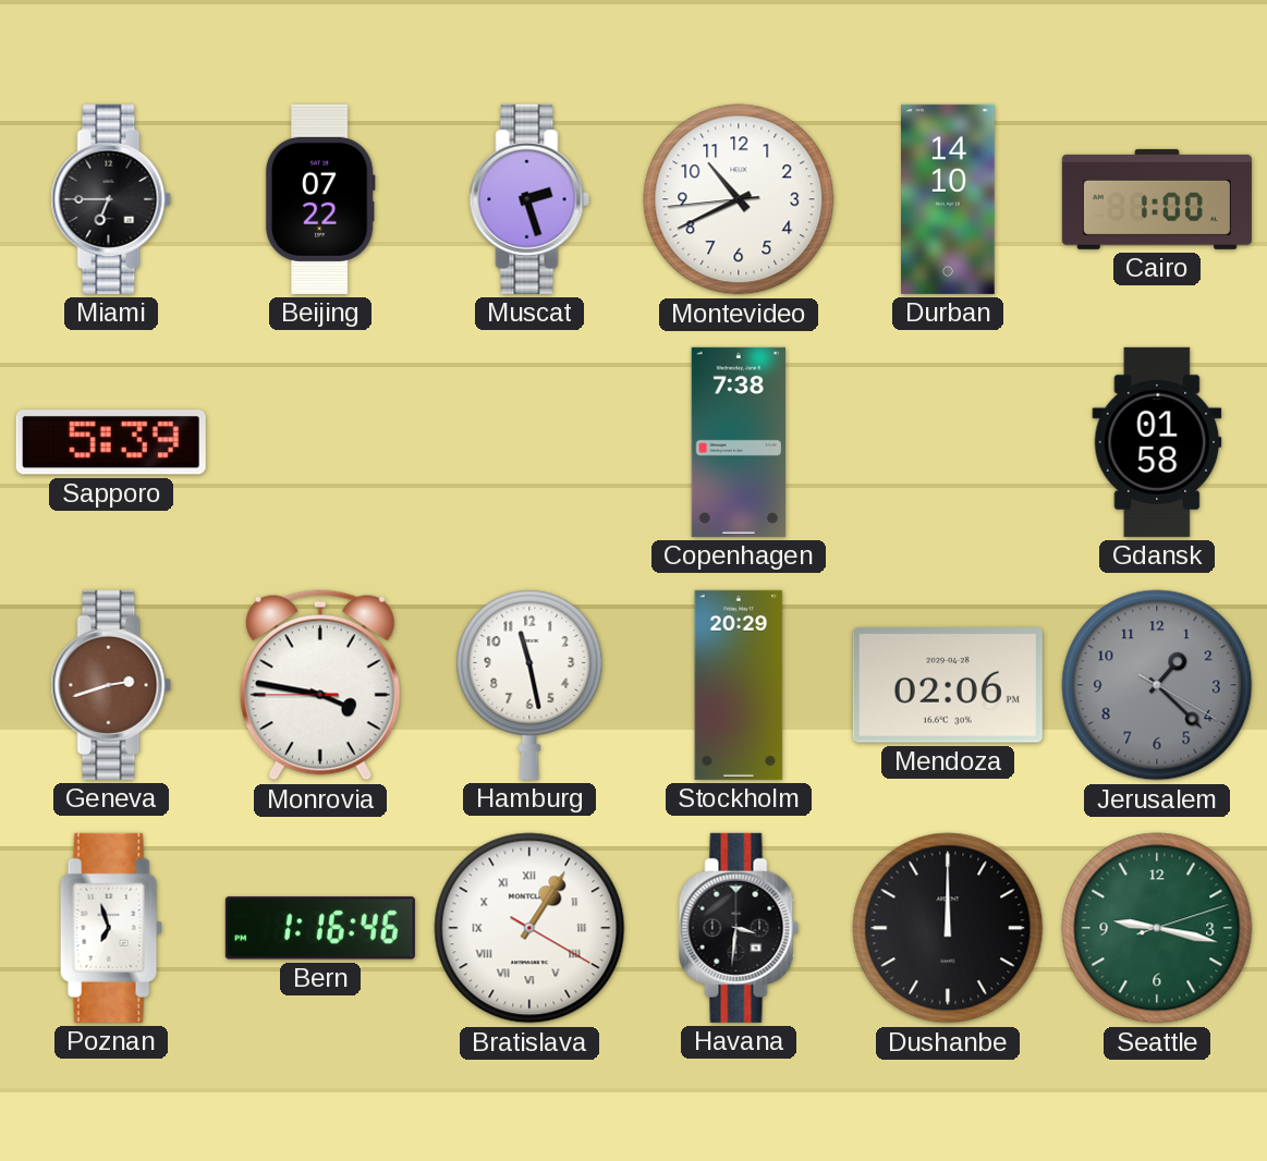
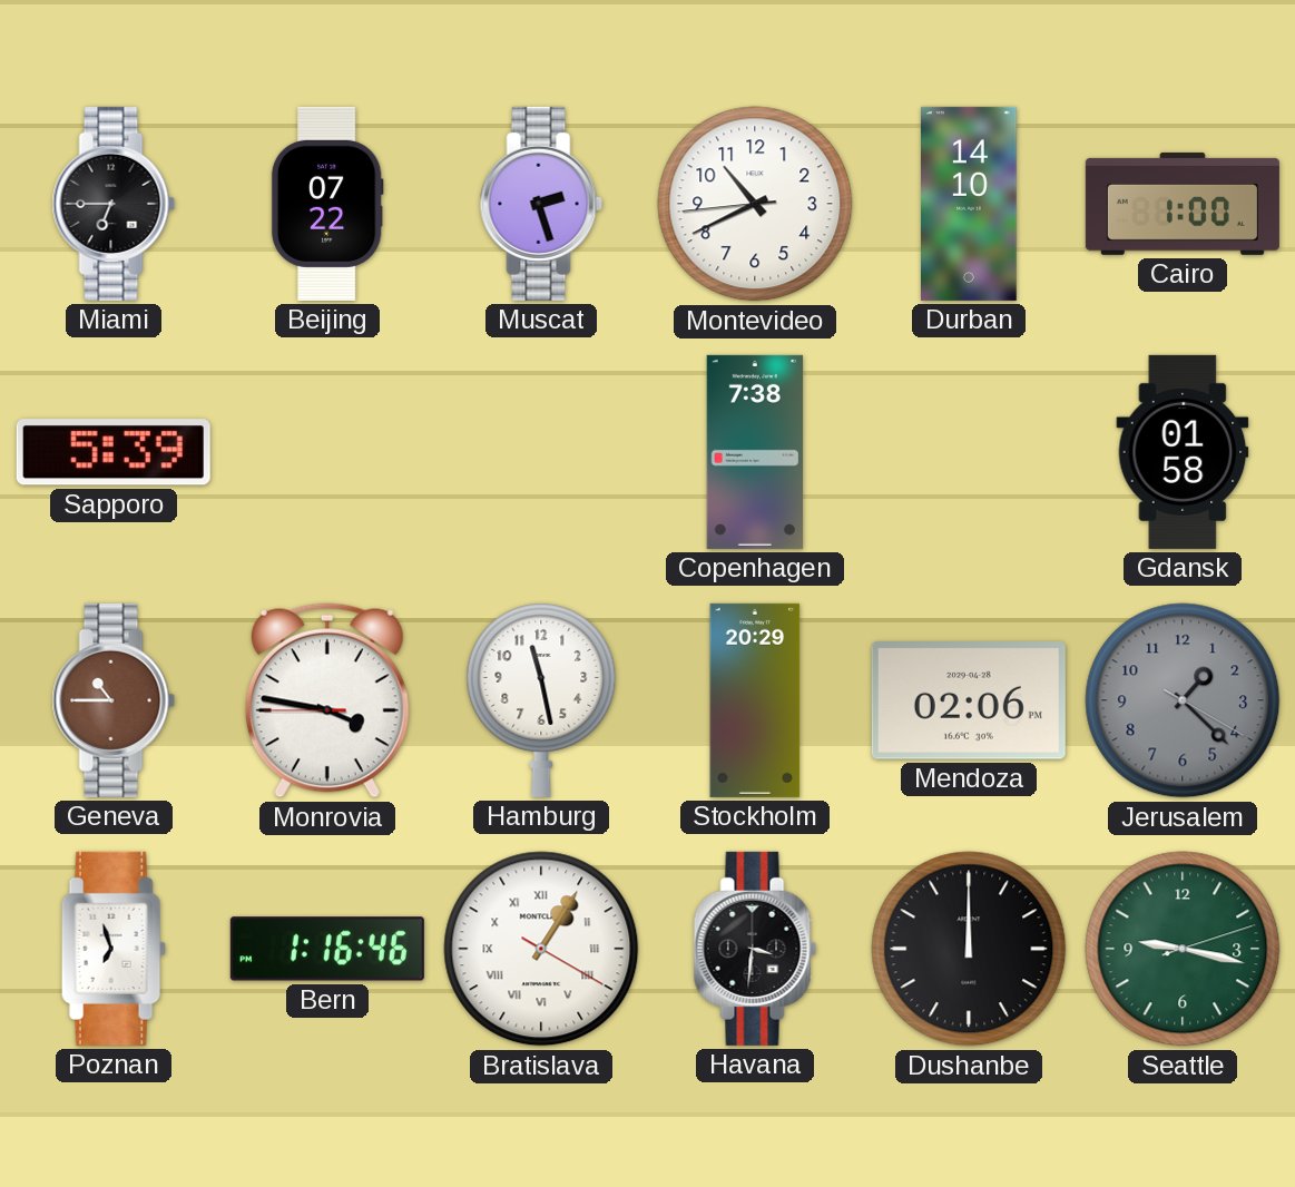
Geneva: 2:42 -> 10:45
